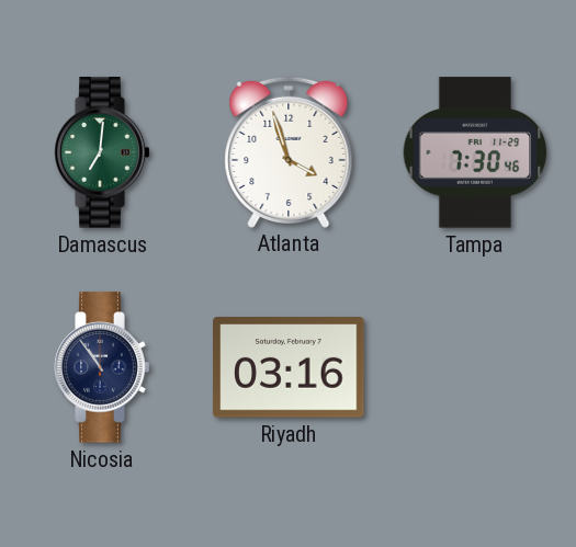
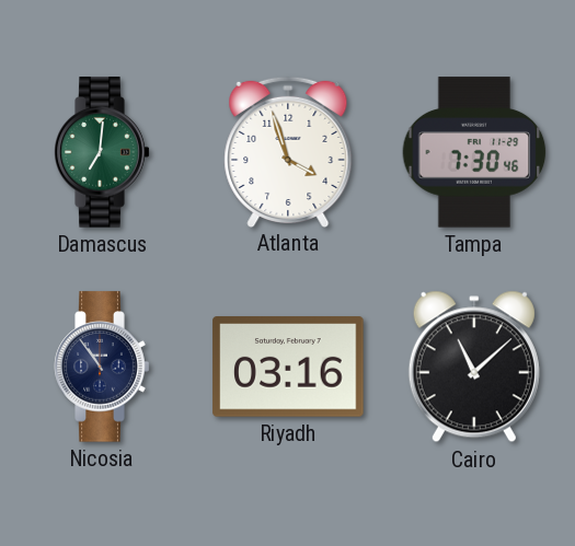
Cairo: none -> 11:08
